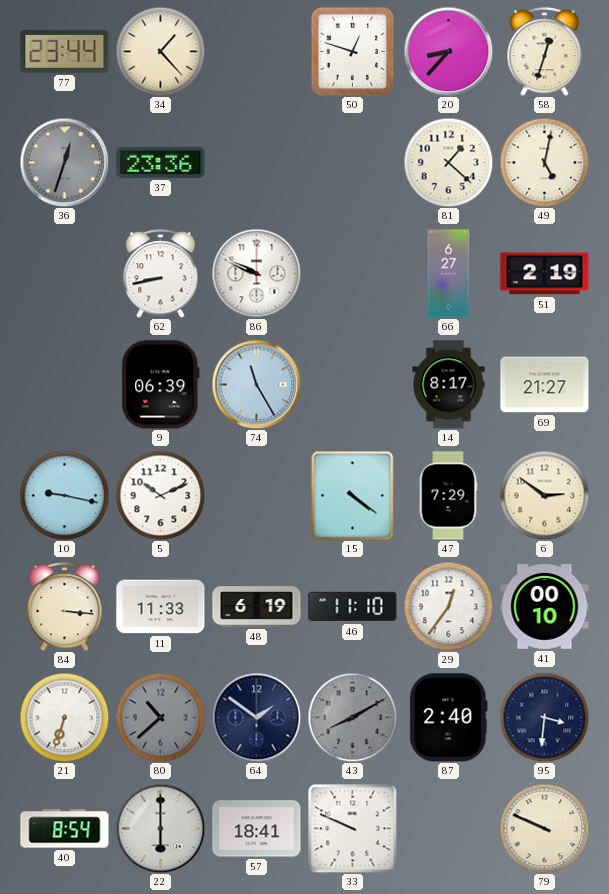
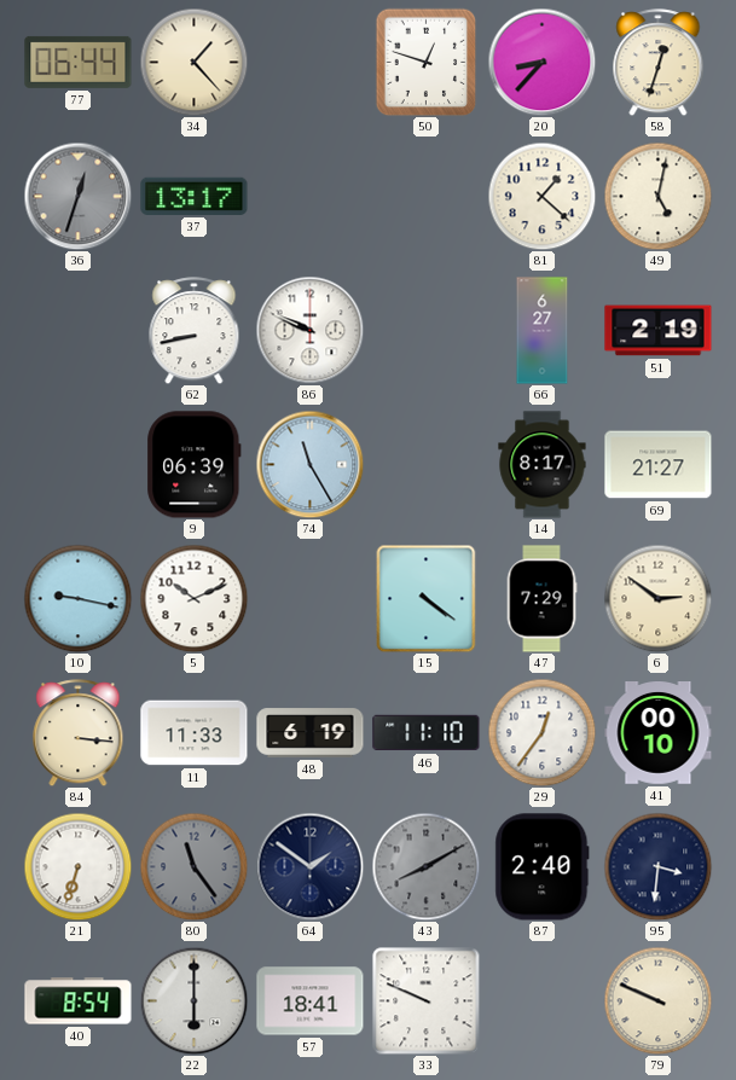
77: 23:44 -> 06:44
37: 23:36 -> 13:17
80: 10:38 -> 11:24
